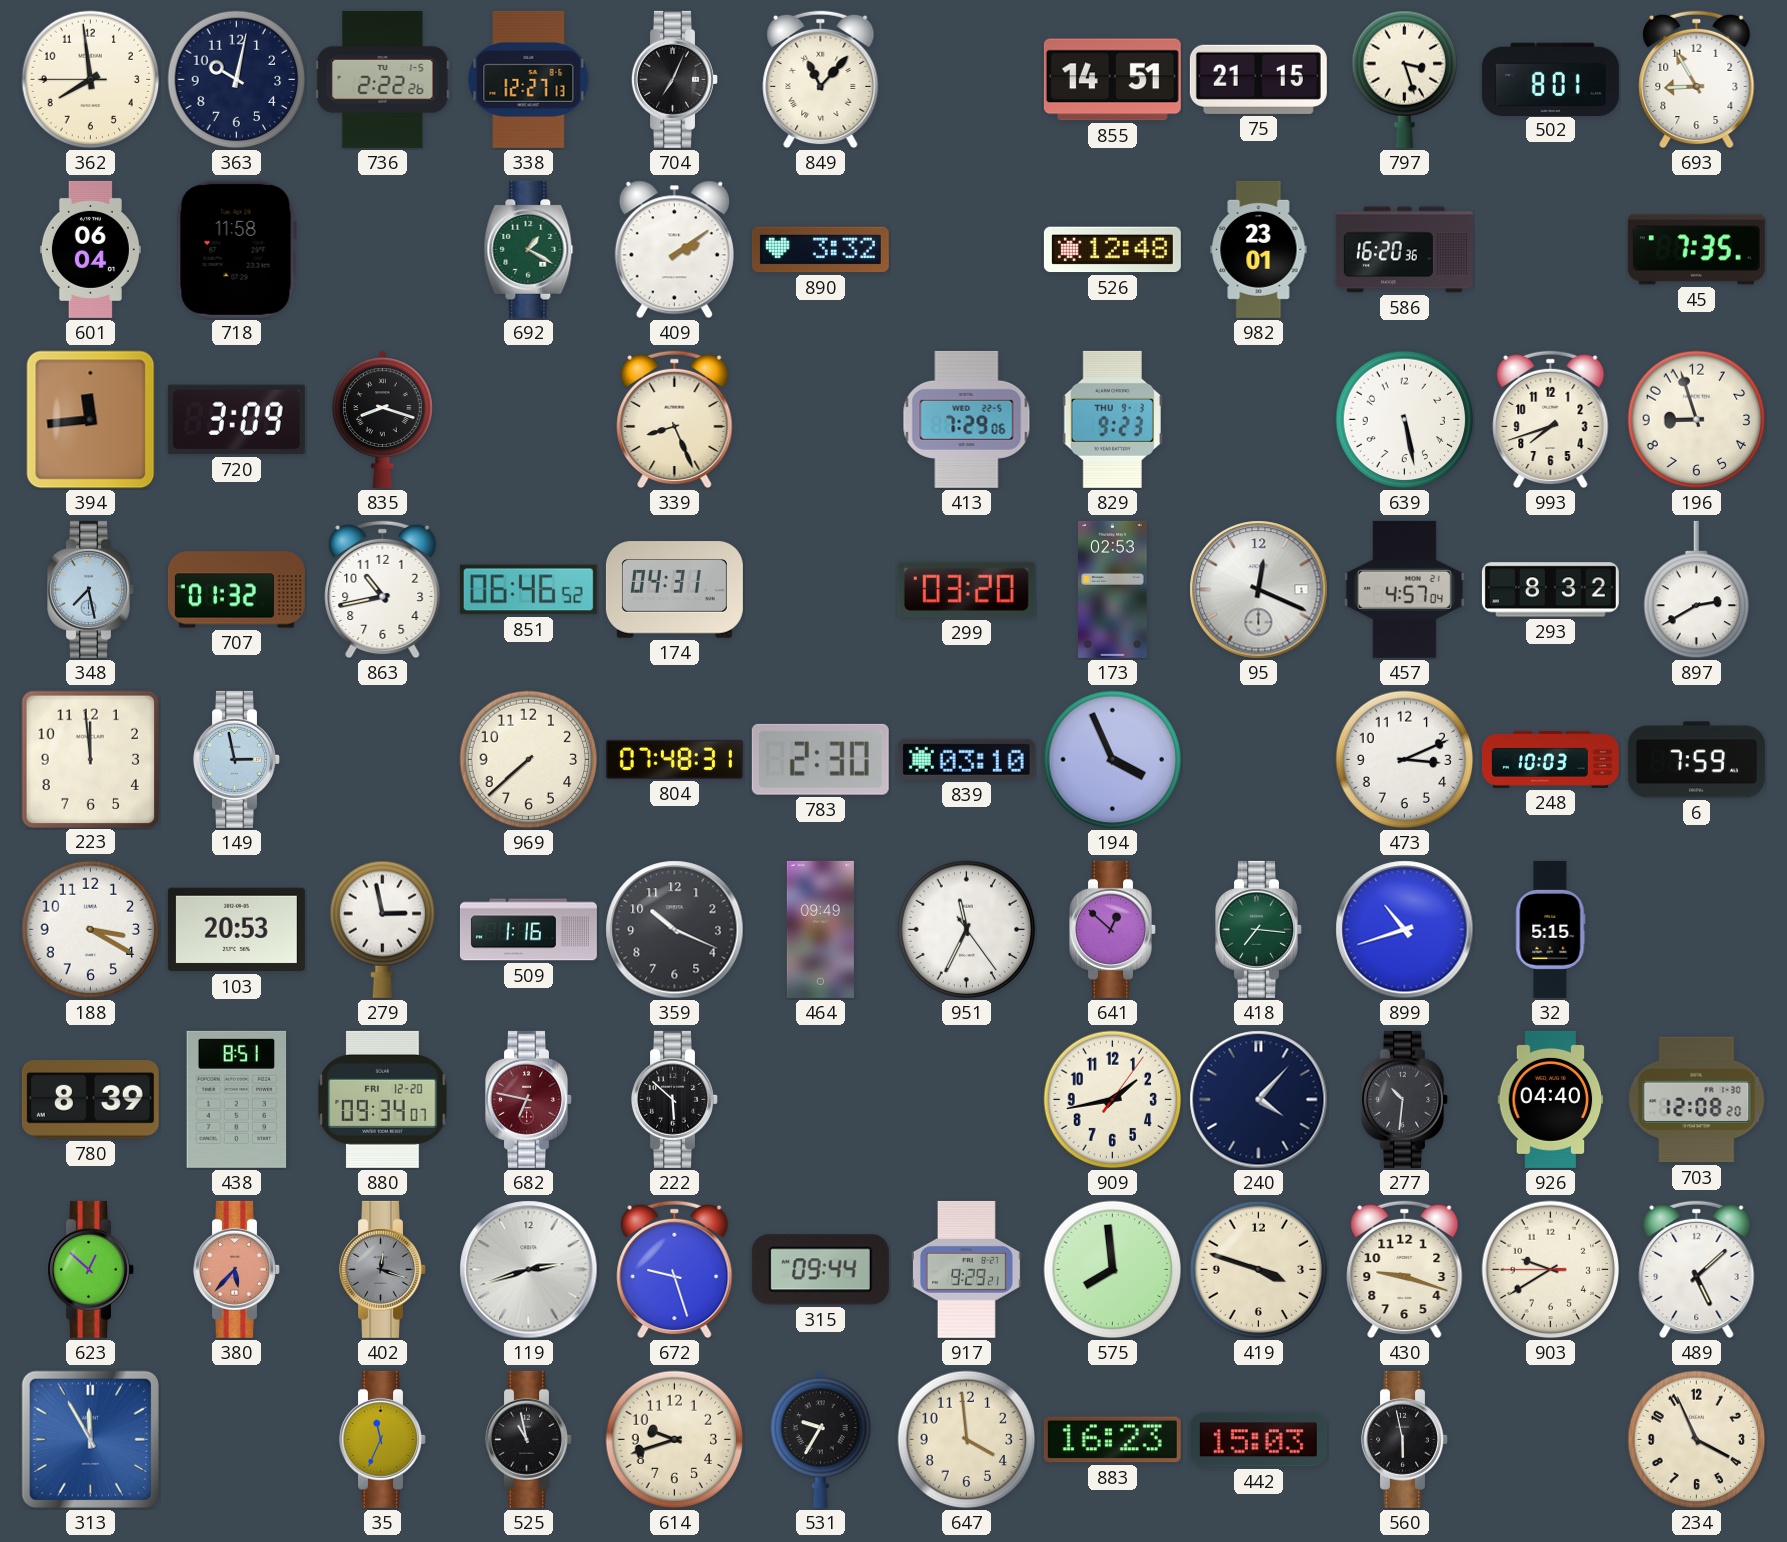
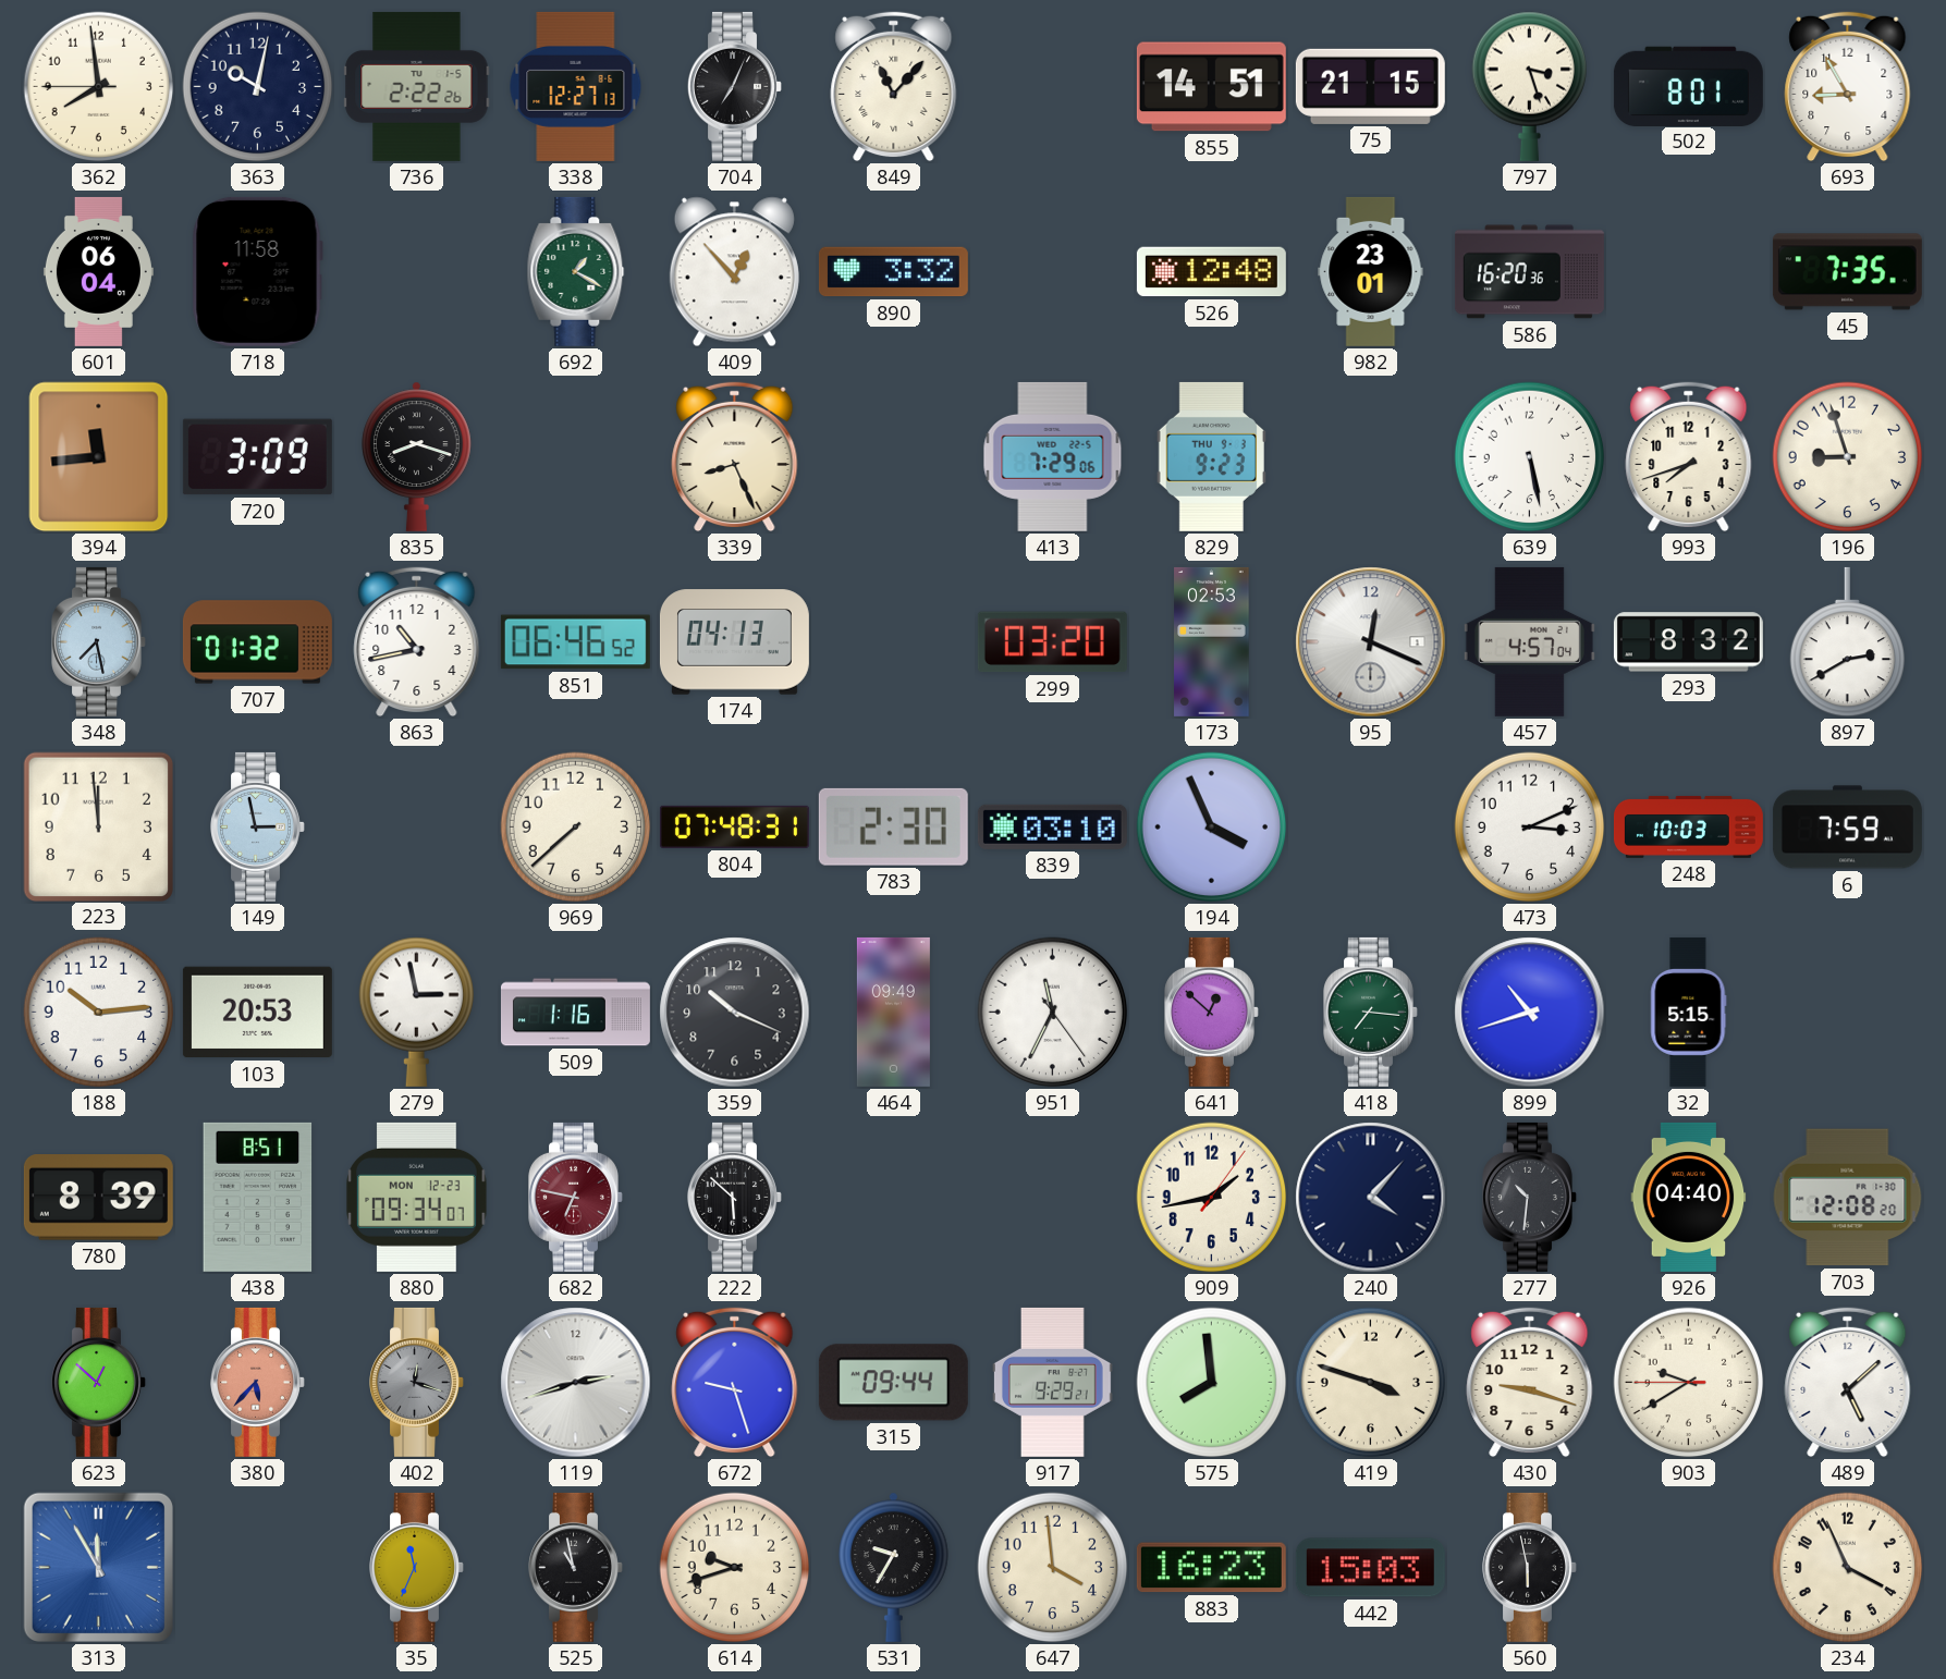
409: 2:09 -> 12:53
174: 04:31 -> 04:13
188: 3:20 -> 10:14
880 date: FRI 12-20 -> MON 12-23
